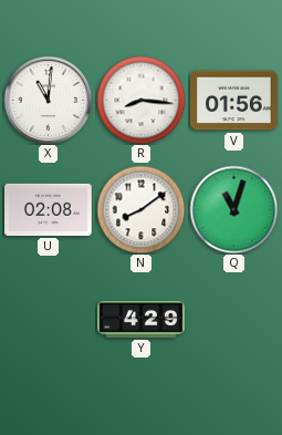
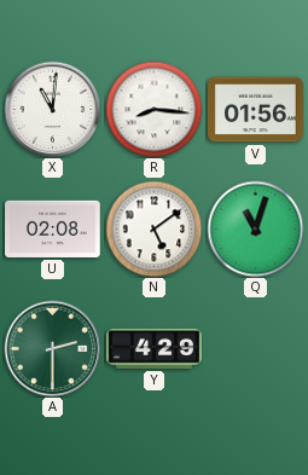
N: 8:09 -> 5:09
A: none -> 2:30
